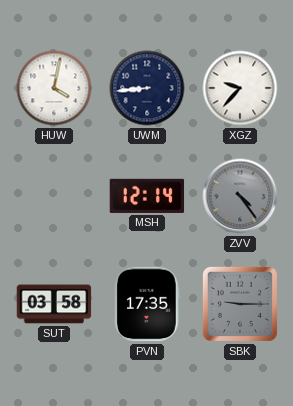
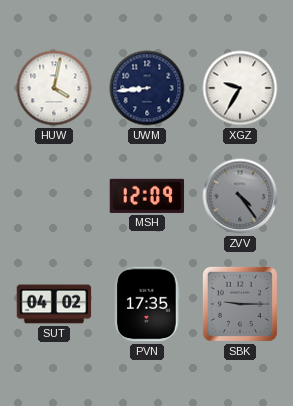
XGZ: 9:37 -> 9:35
MSH: 12:14 -> 12:09
SUT: 03:58 -> 04:02
